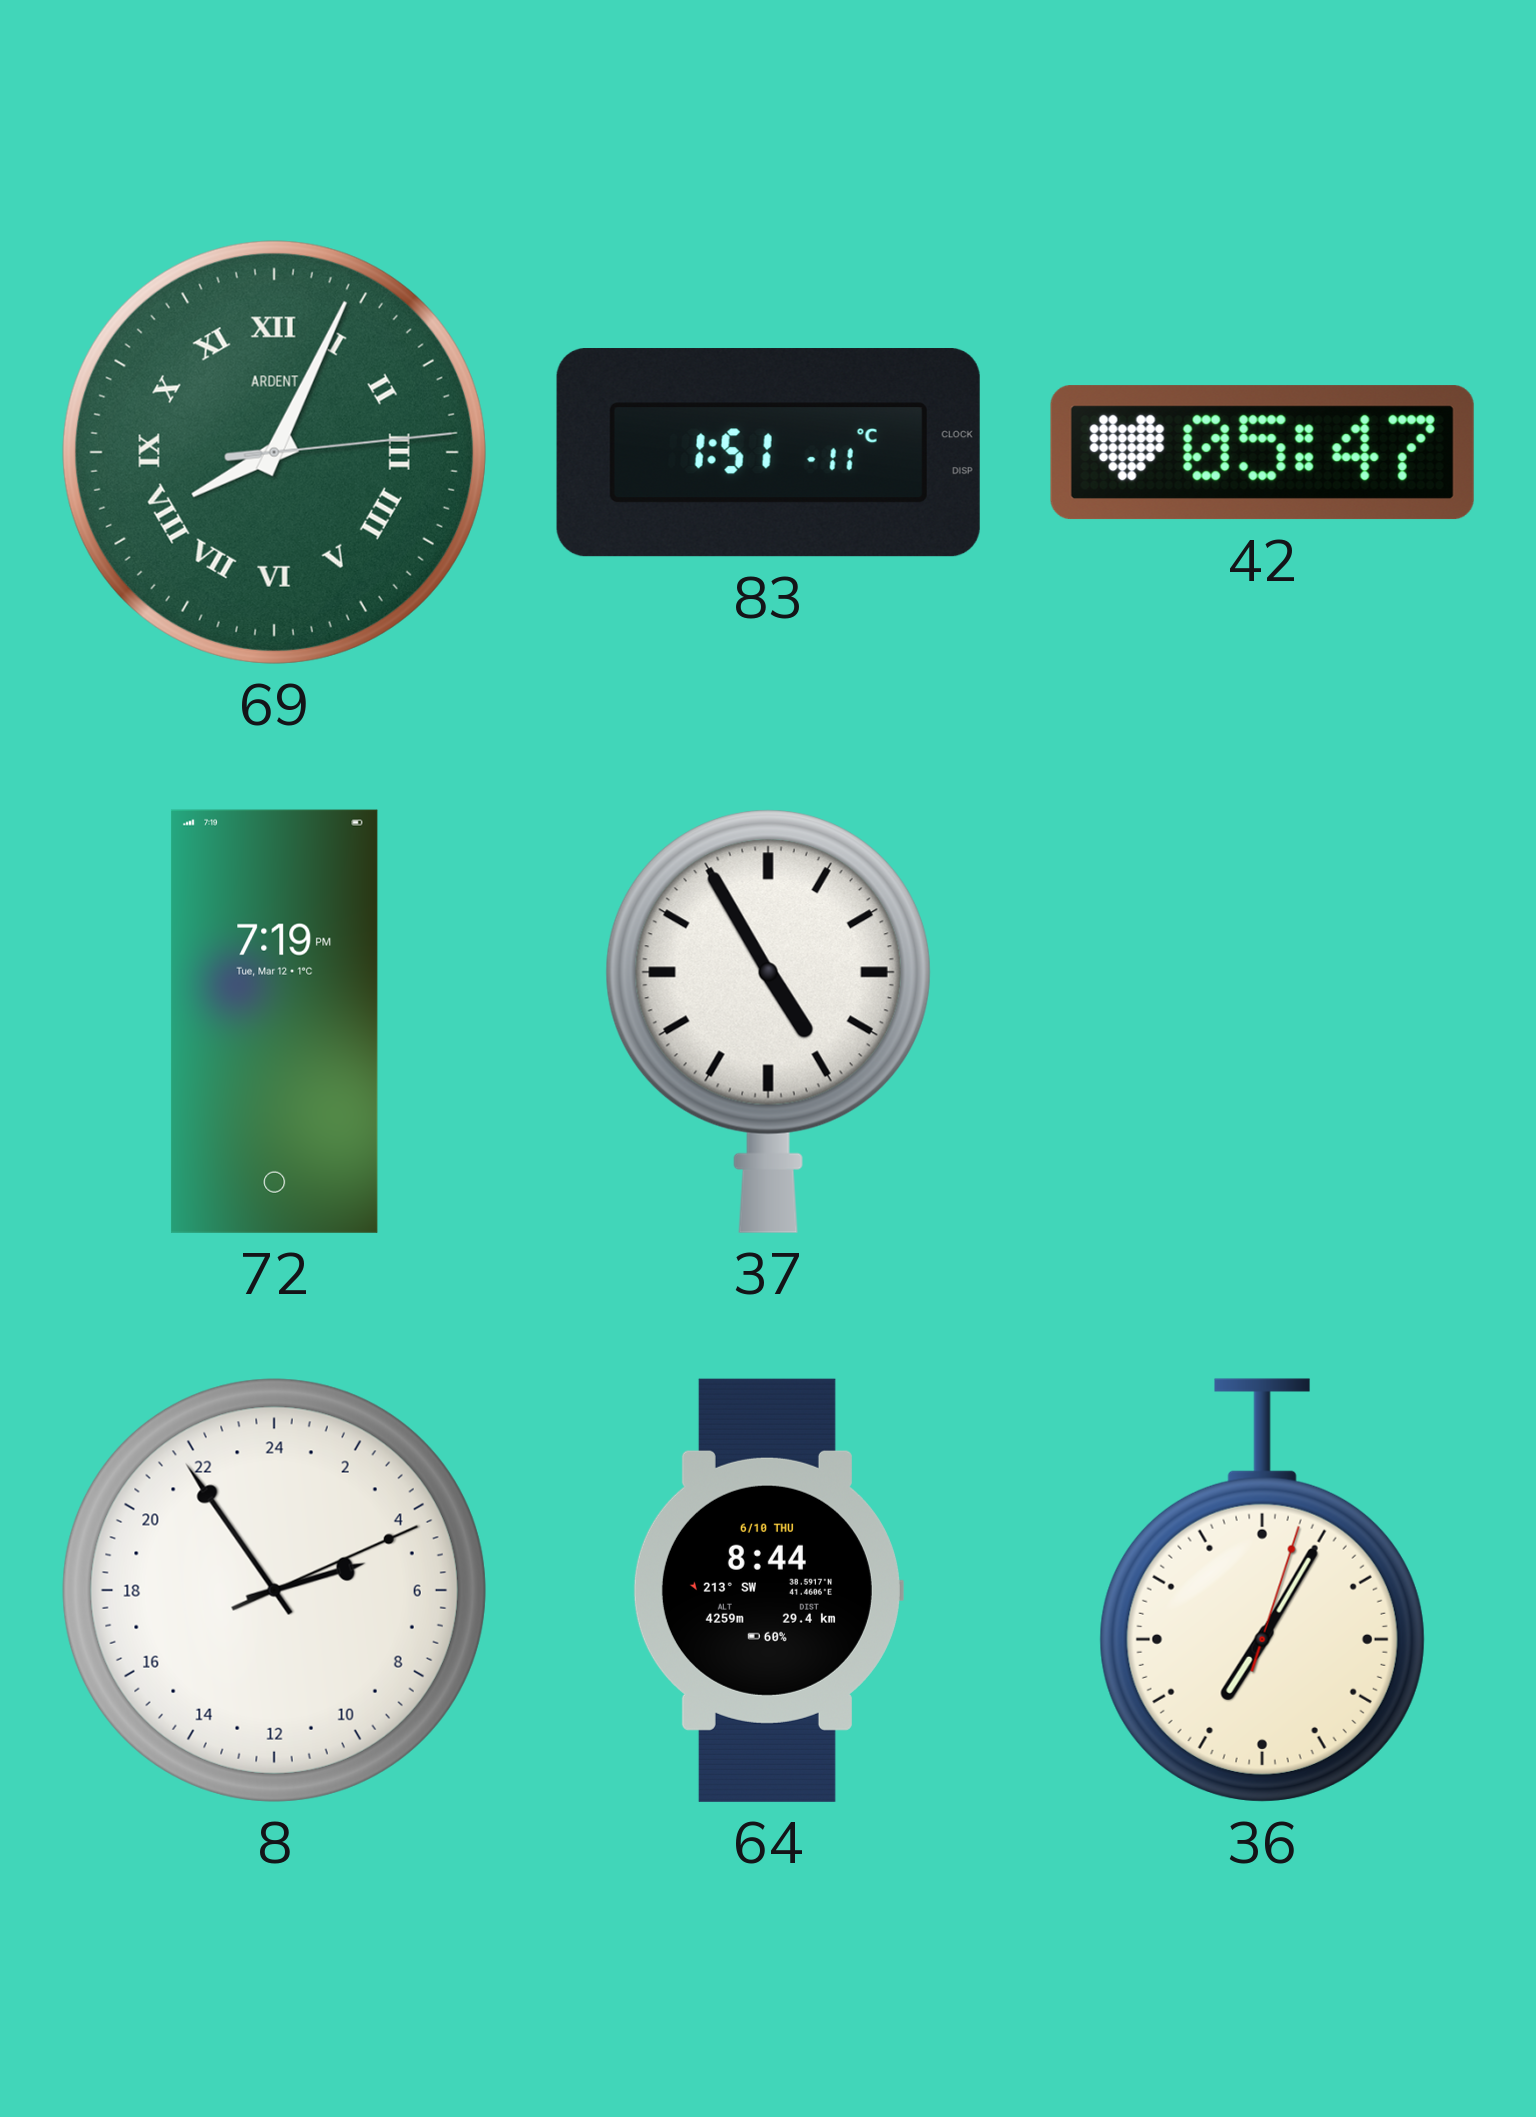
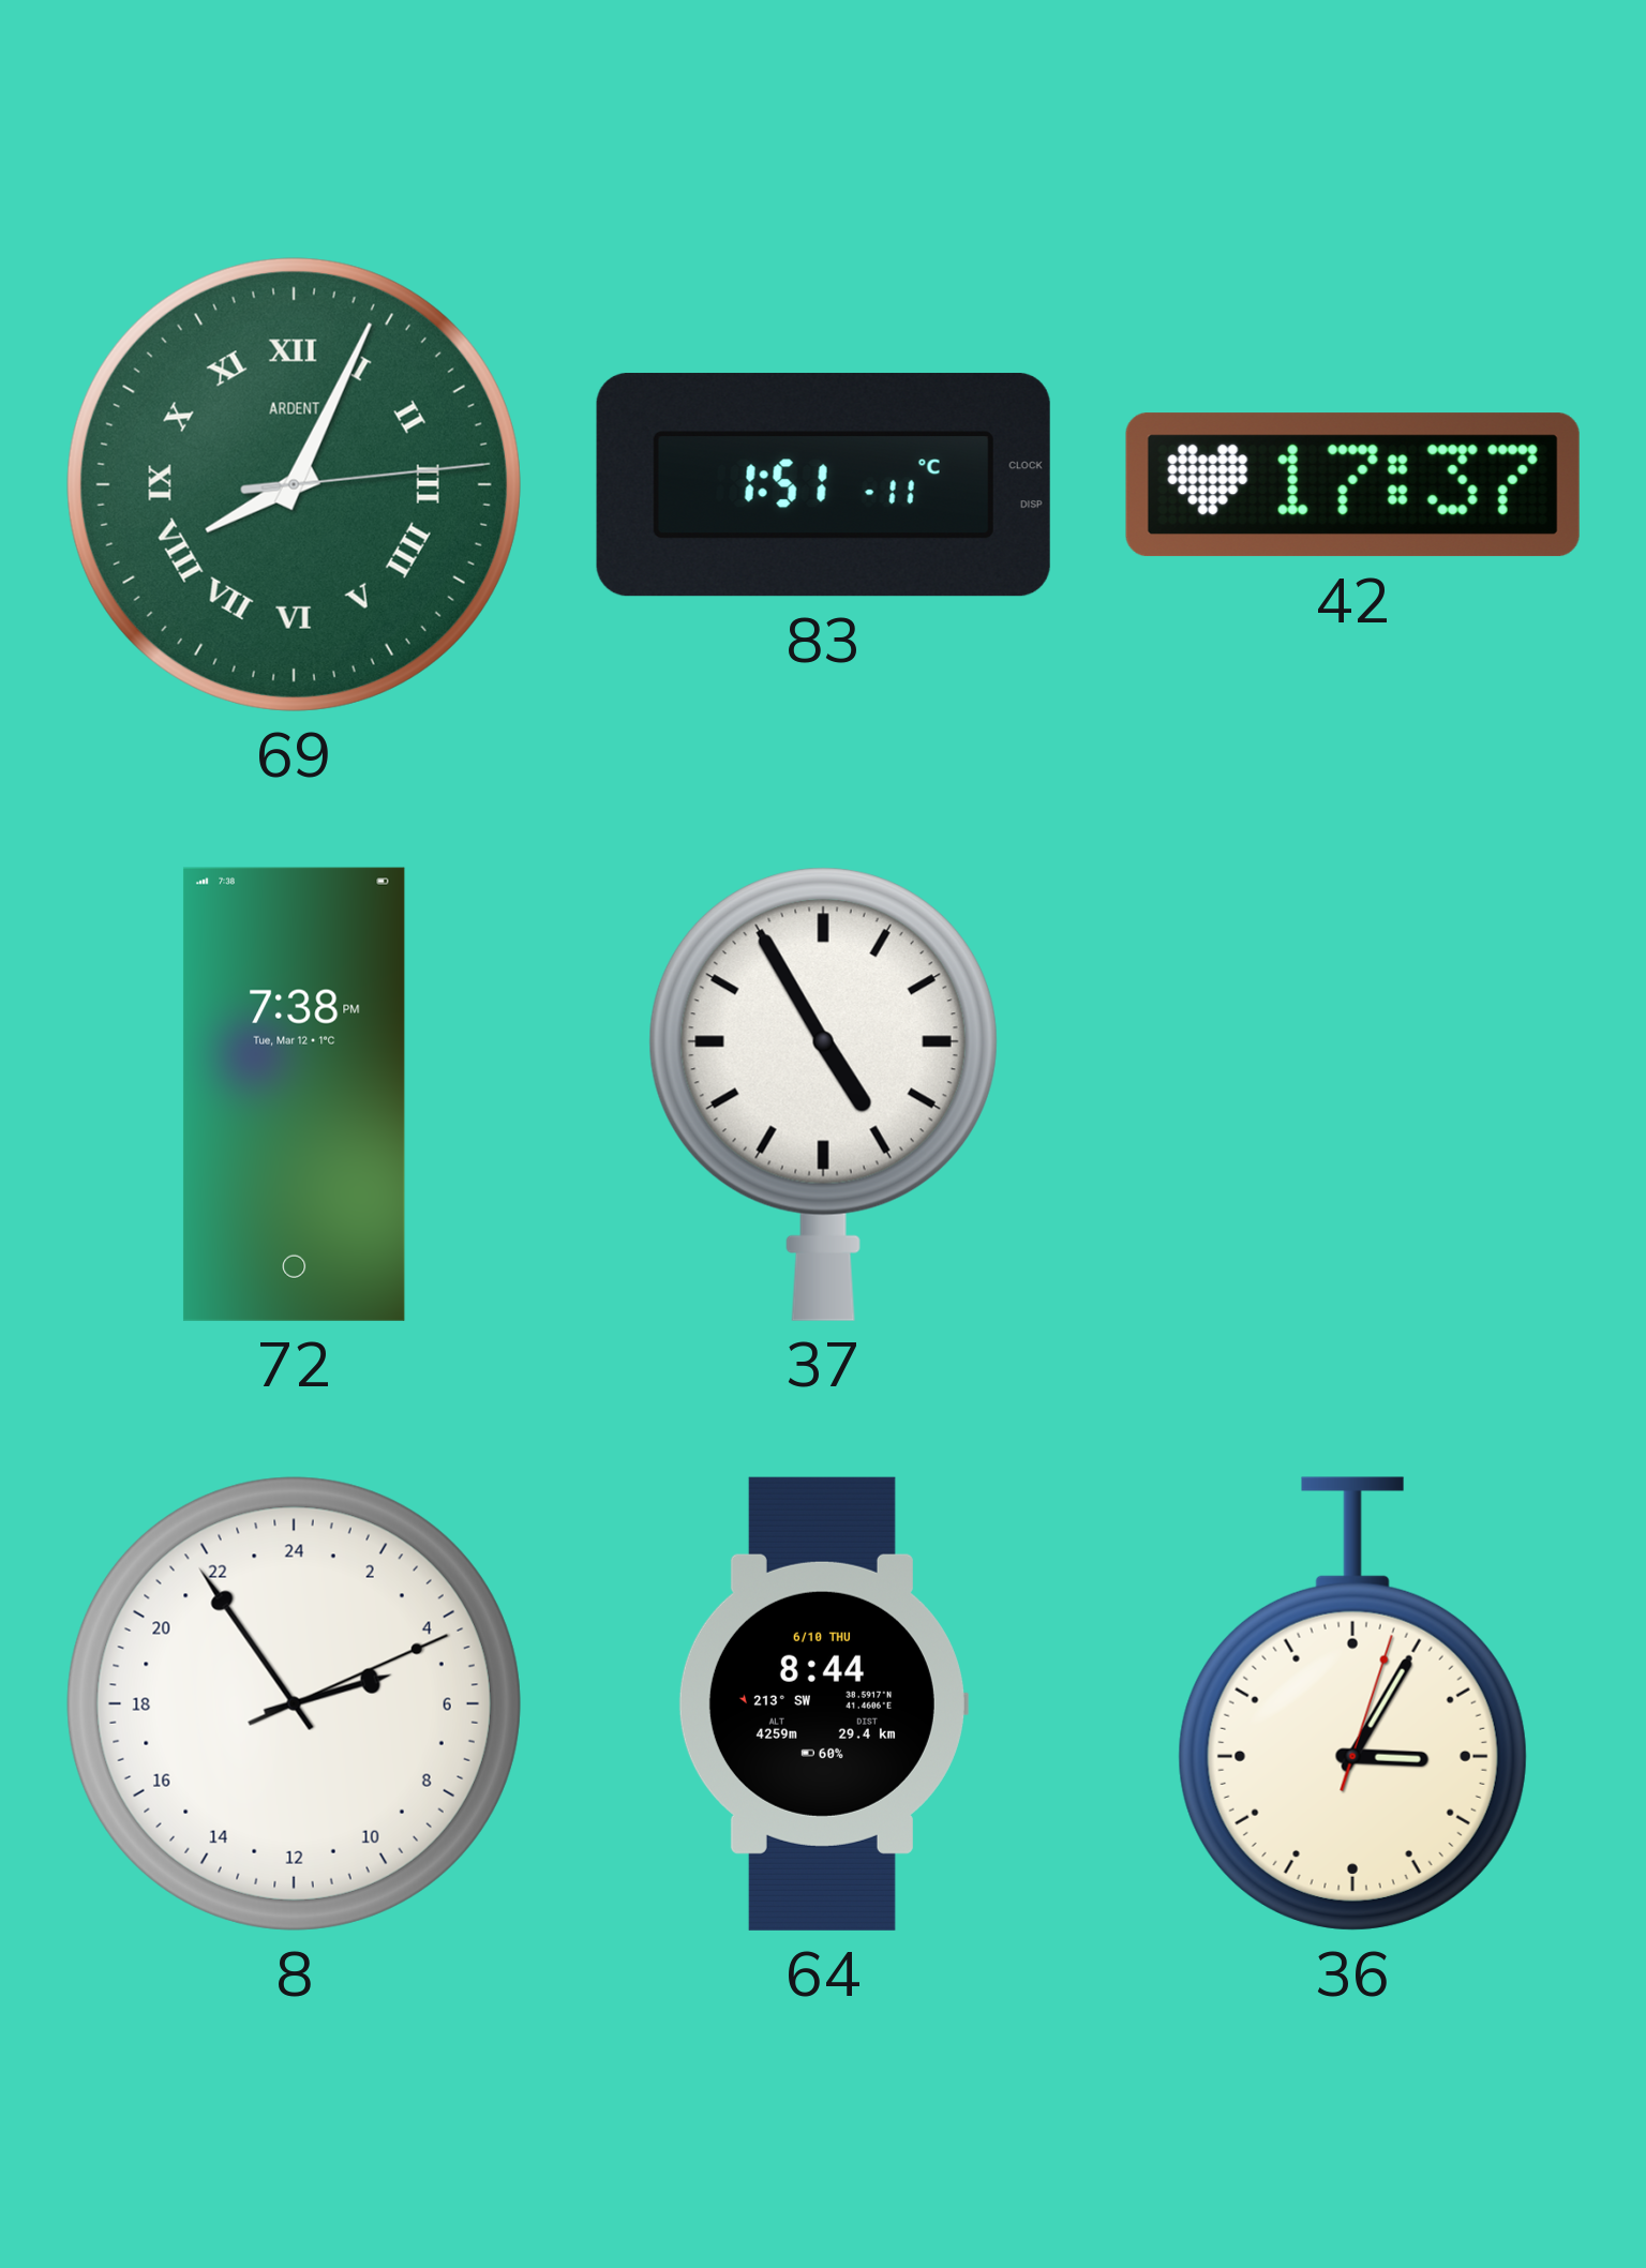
42: 05:47 -> 17:37
72: 7:19 -> 7:38
36: 7:05 -> 3:05
